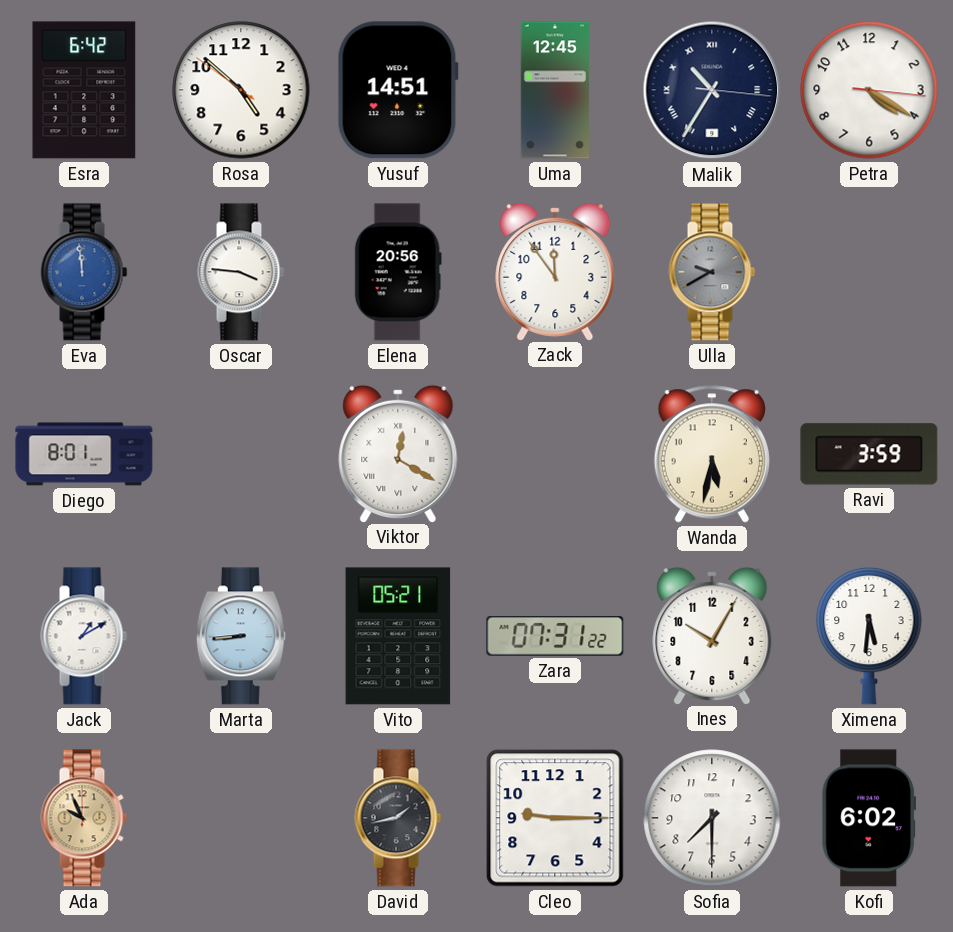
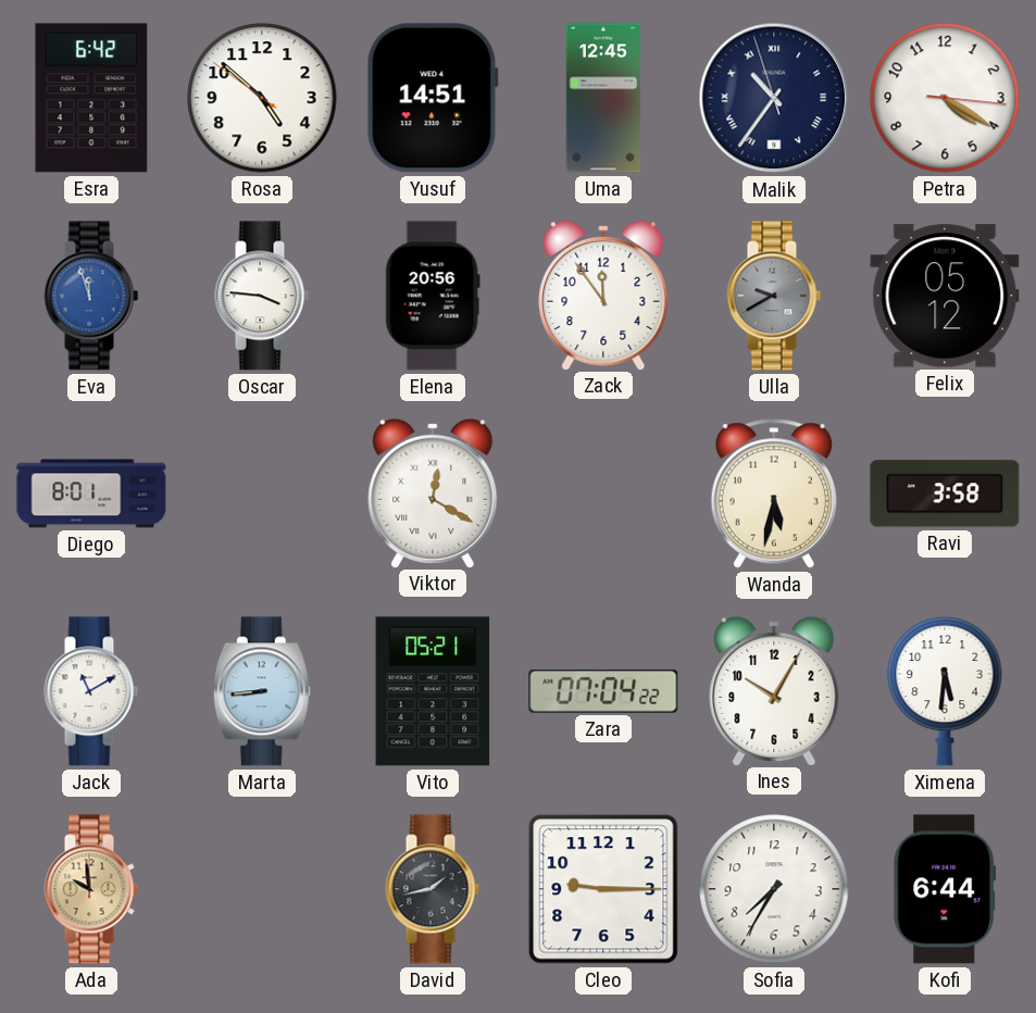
Malik: 10:35:16 -> 10:35:57
Eva: 11:59 -> 11:57
Felix: none -> 05:12
Ravi: 3:59 -> 3:58
Jack: 1:10 -> 11:10
Zara: 07:31 -> 07:04
Ada: 9:56 -> 9:59
Sofia: 7:30 -> 7:35
Kofi: 6:02 -> 6:44
